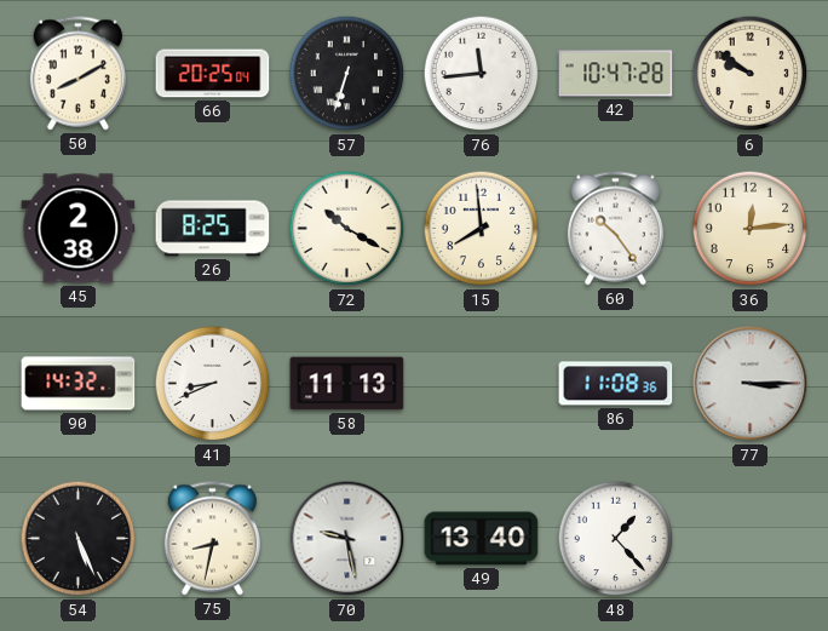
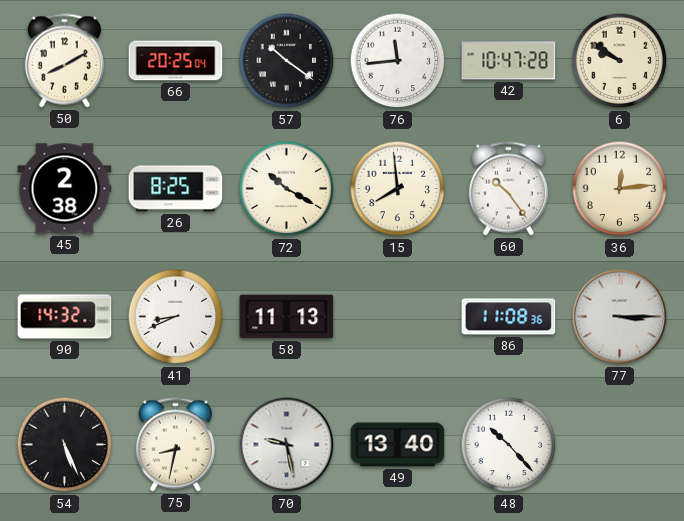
57: 6:33 -> 10:21
48: 1:23 -> 10:23
